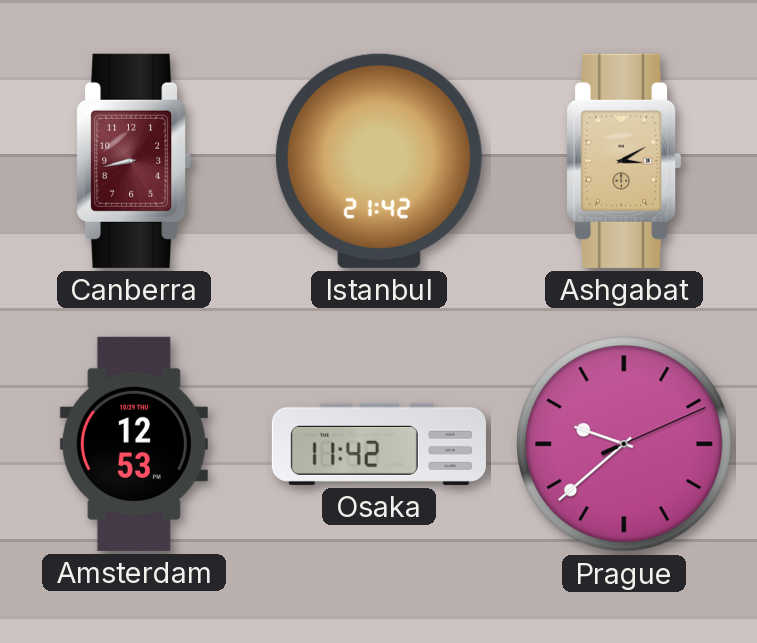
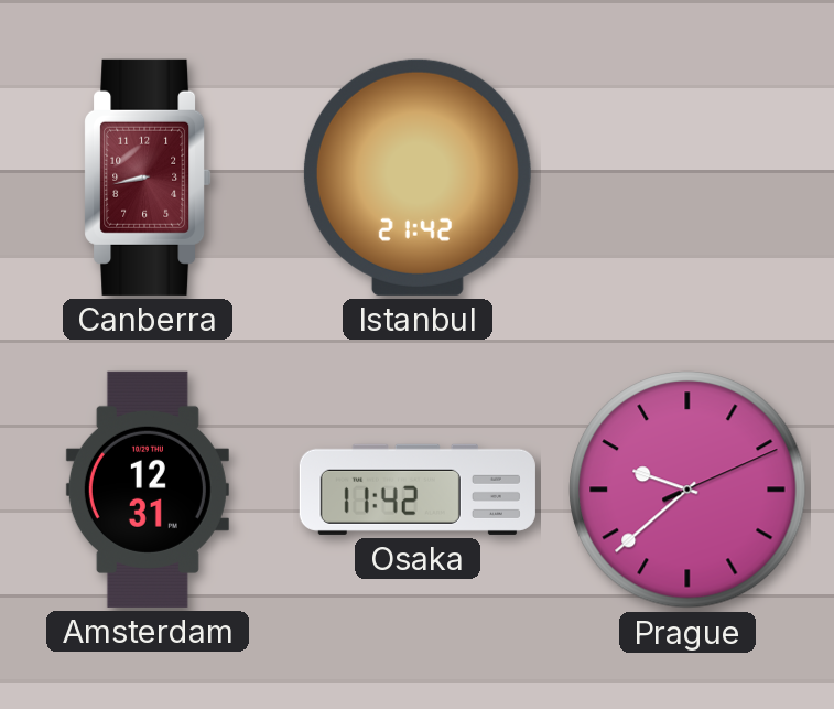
Ashgabat: 3:10 -> none
Amsterdam: 12:53 -> 12:31
